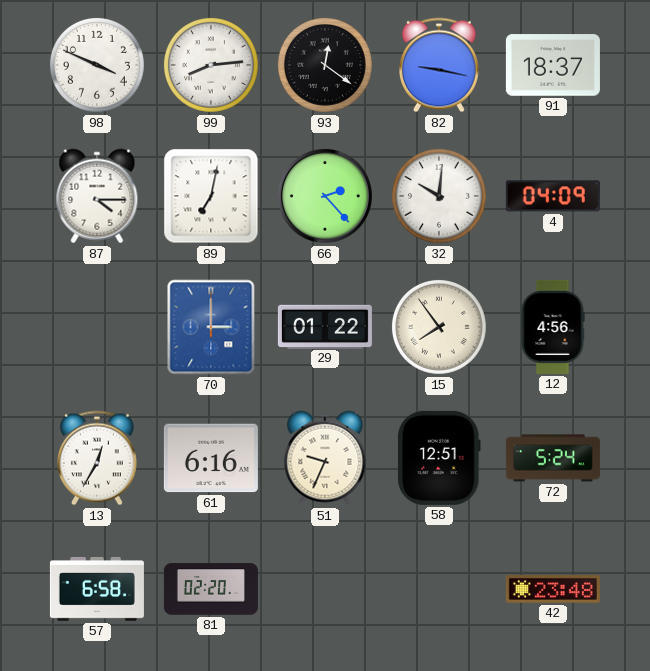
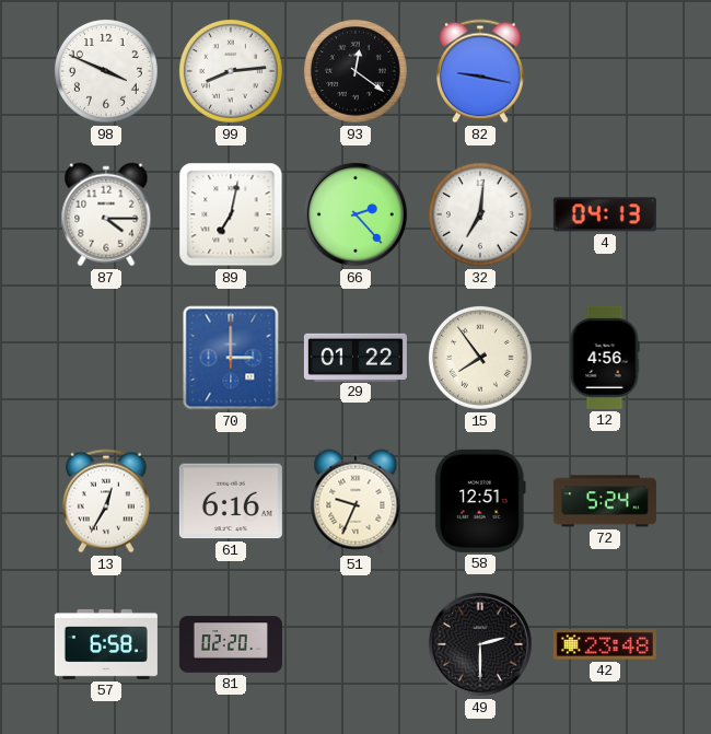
91: 18:37 -> none
32: 10:01 -> 7:01
4: 04:09 -> 04:13
49: none -> 2:30
